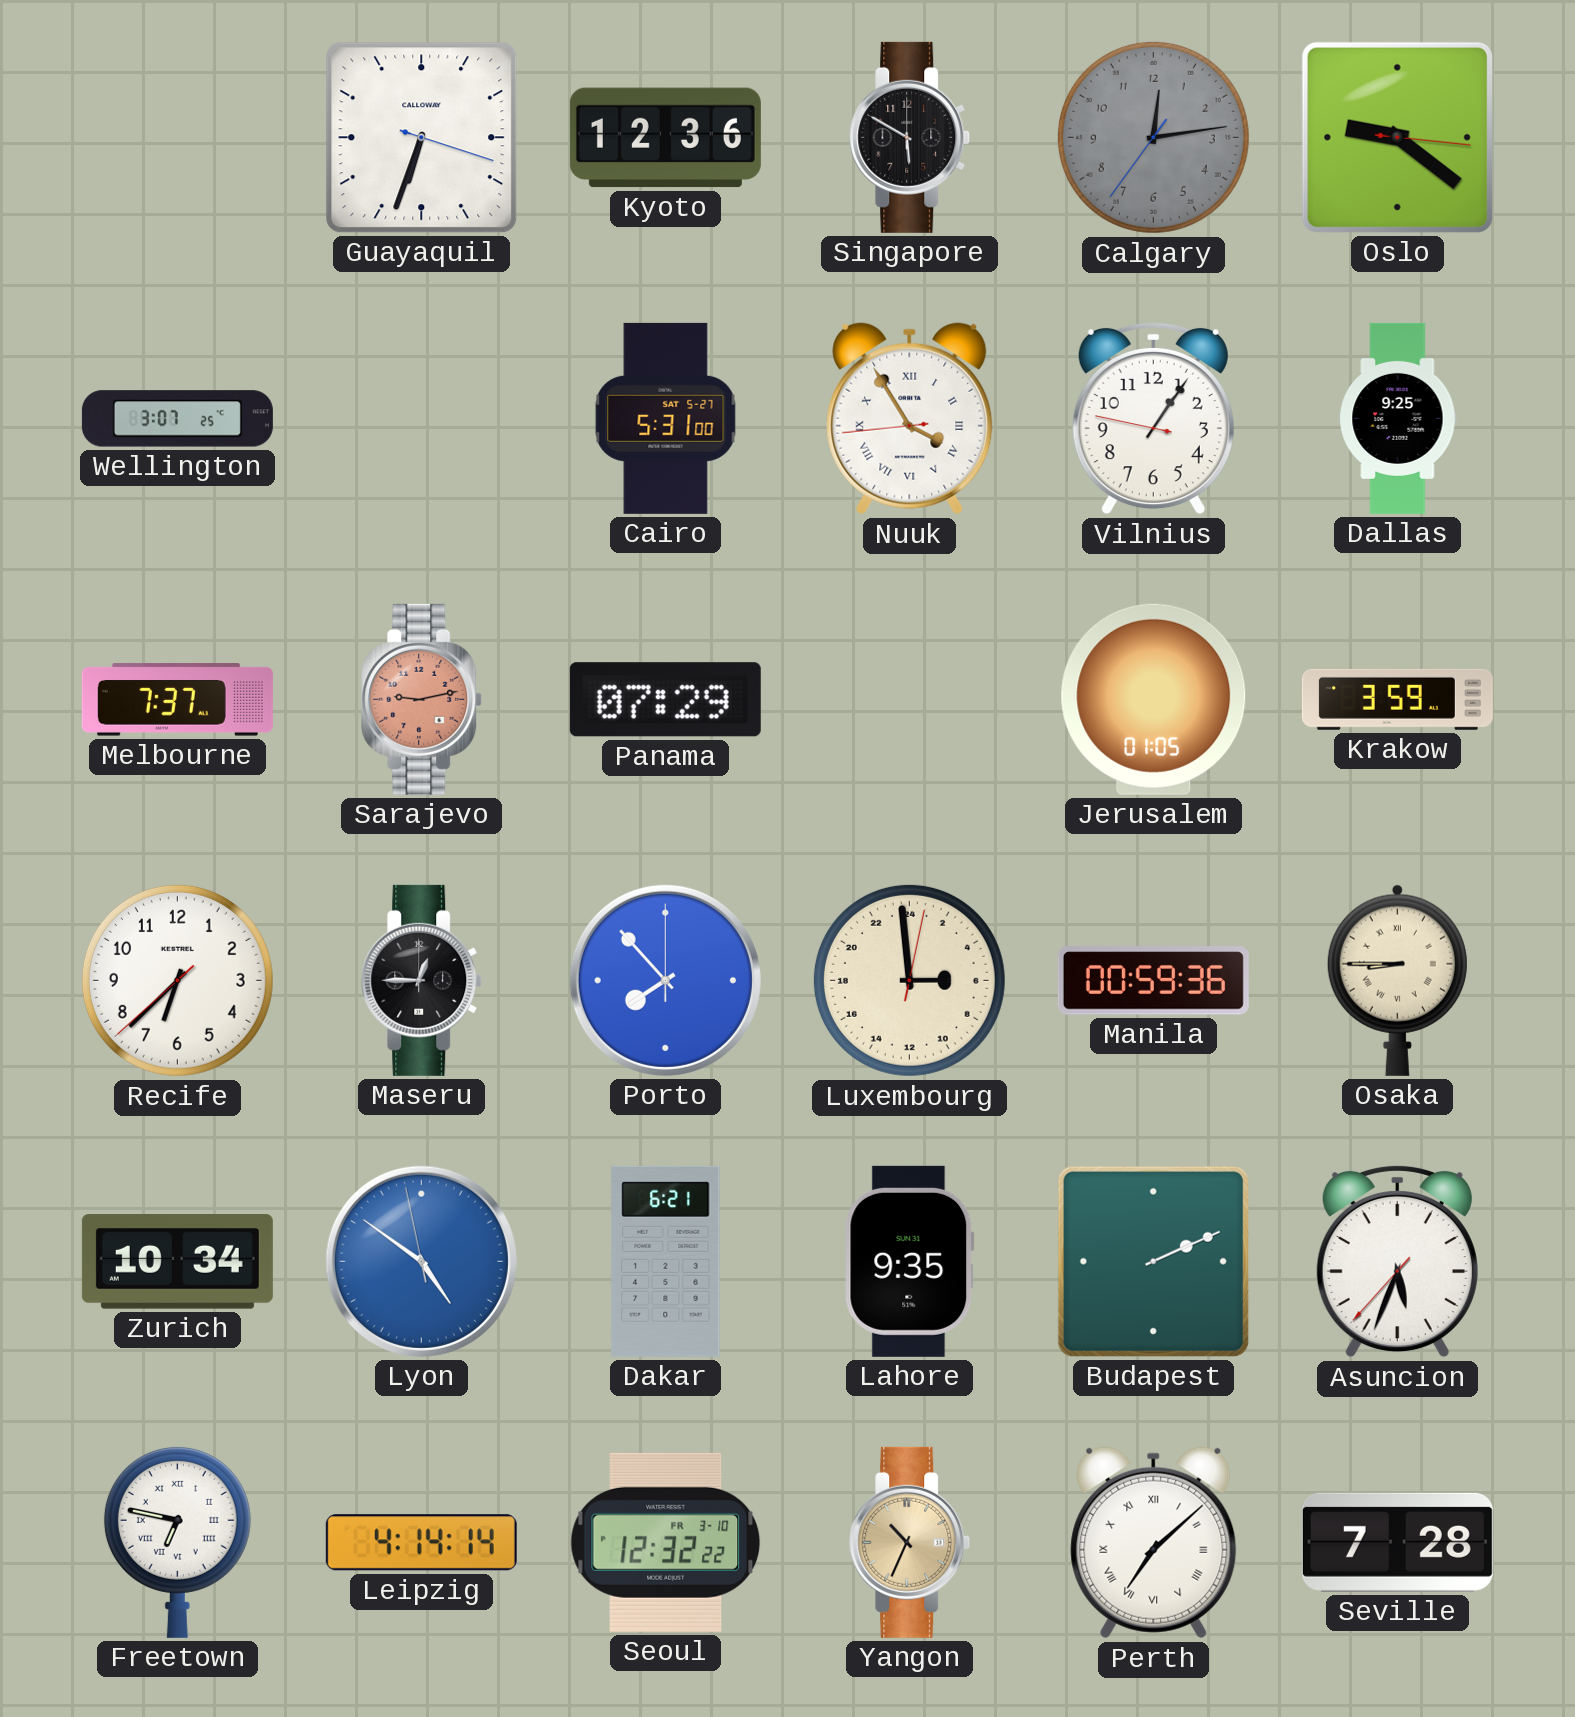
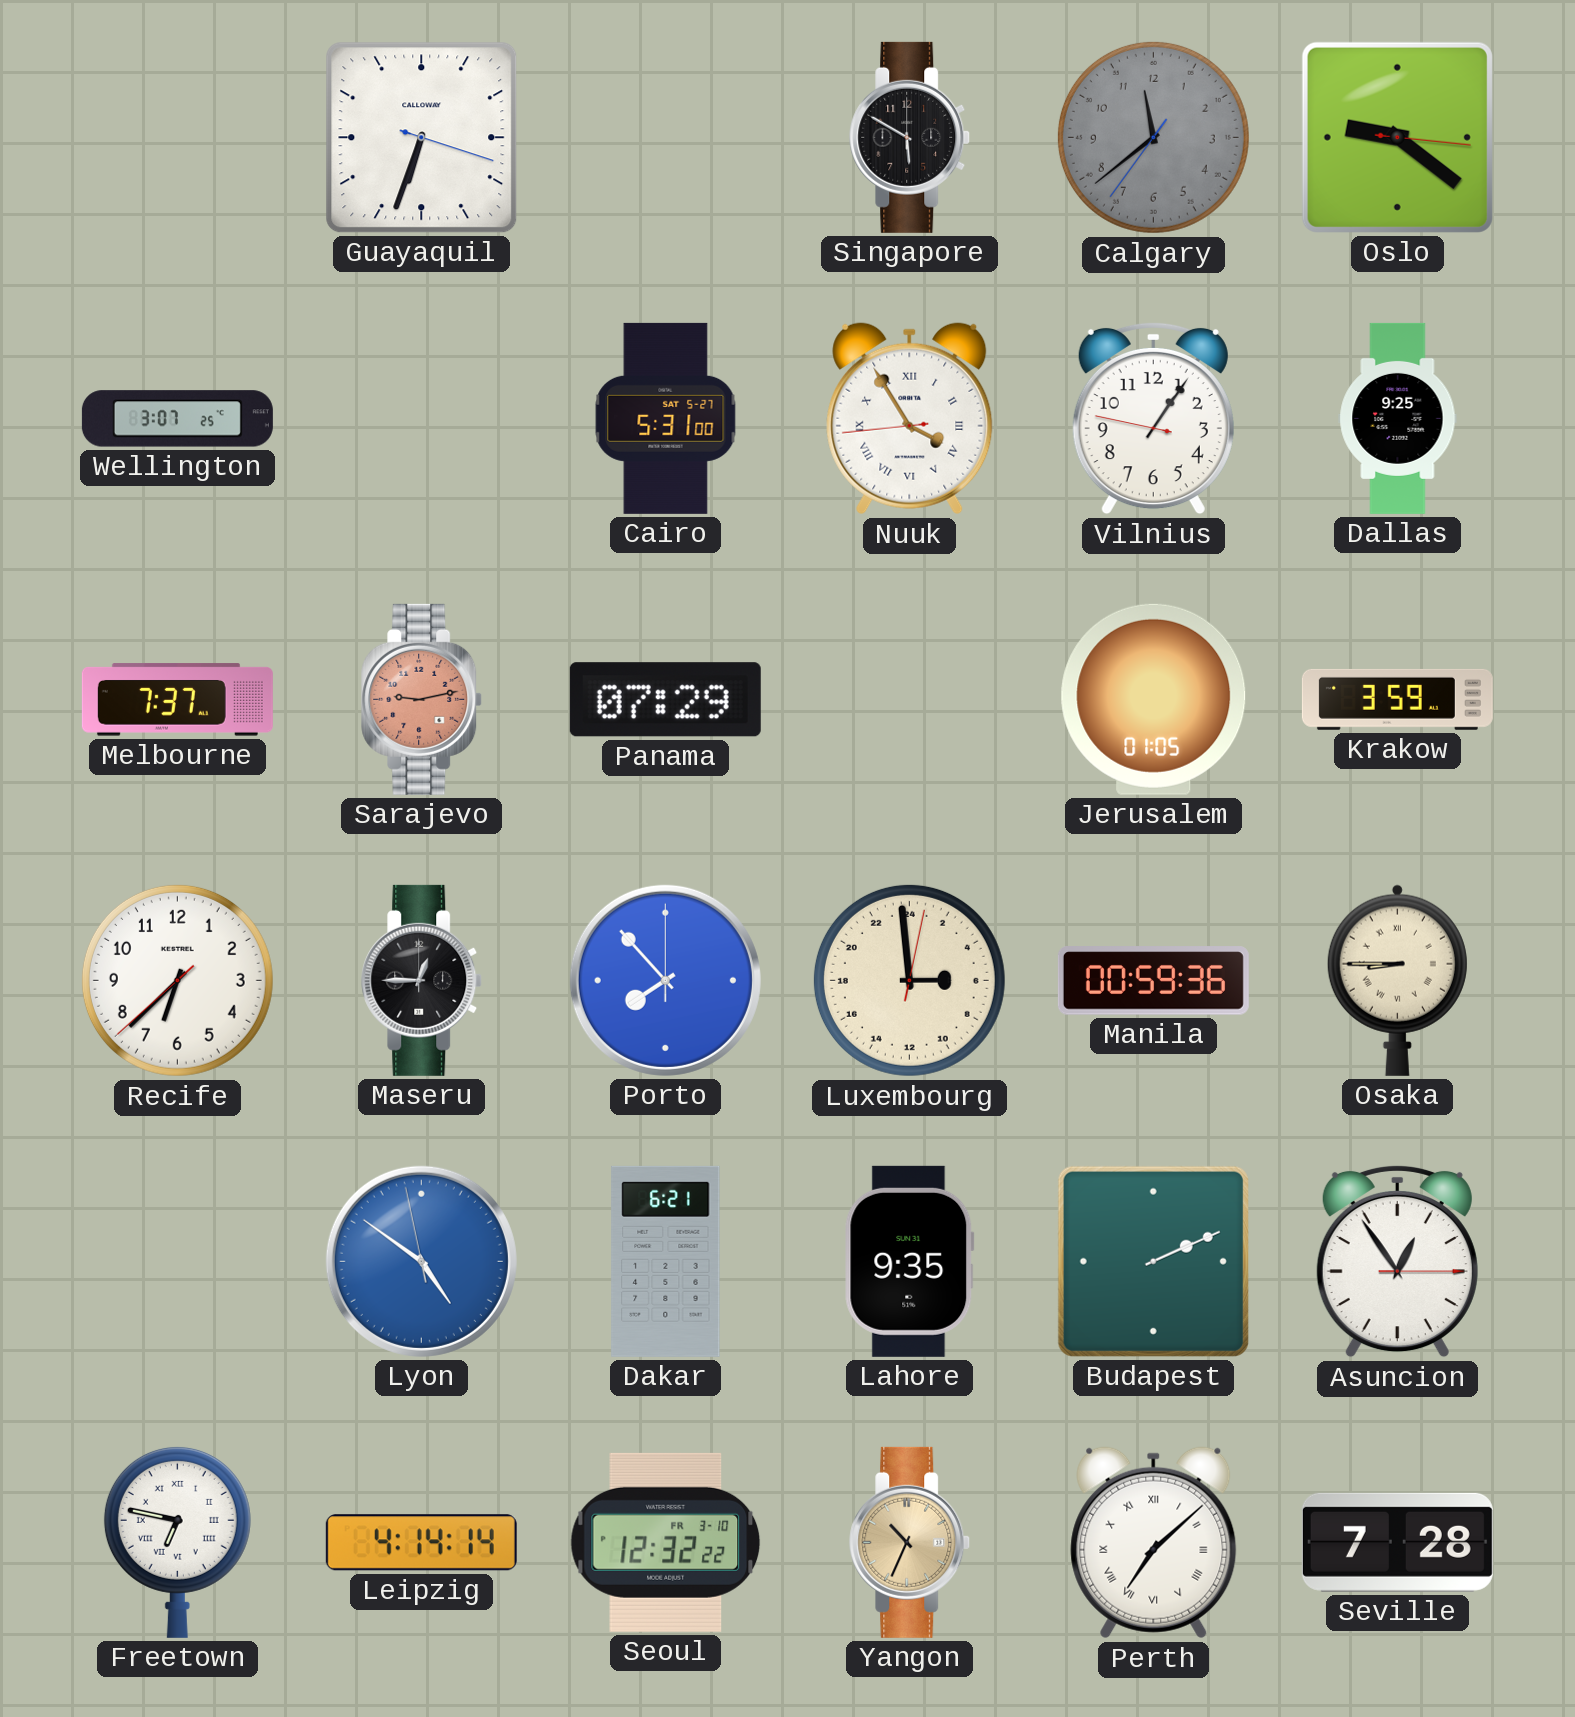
Kyoto: 12:36 -> none
Calgary: 12:13 -> 11:38
Zurich: 10:34 -> none
Asuncion: 5:33 -> 12:54
